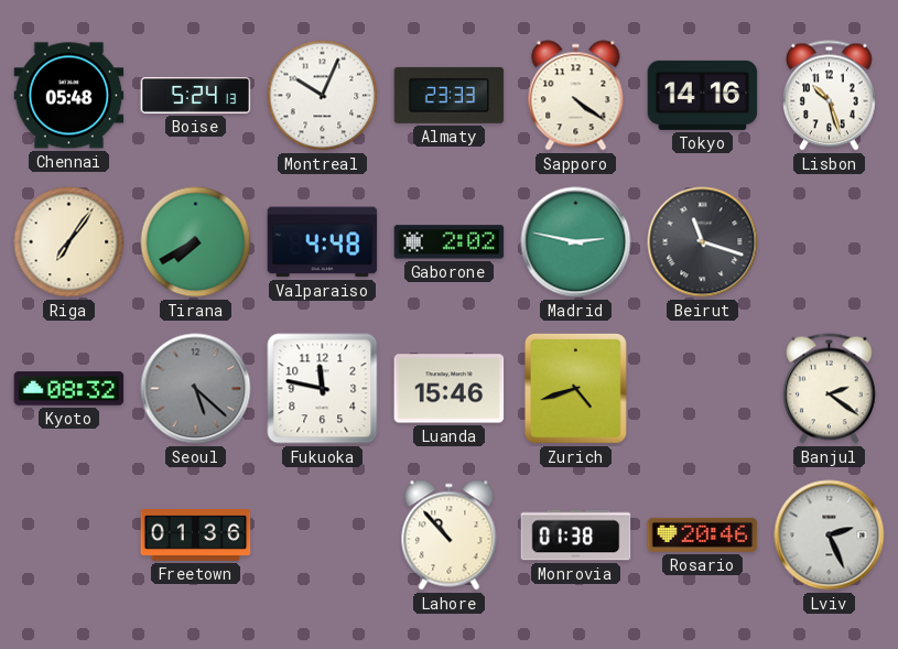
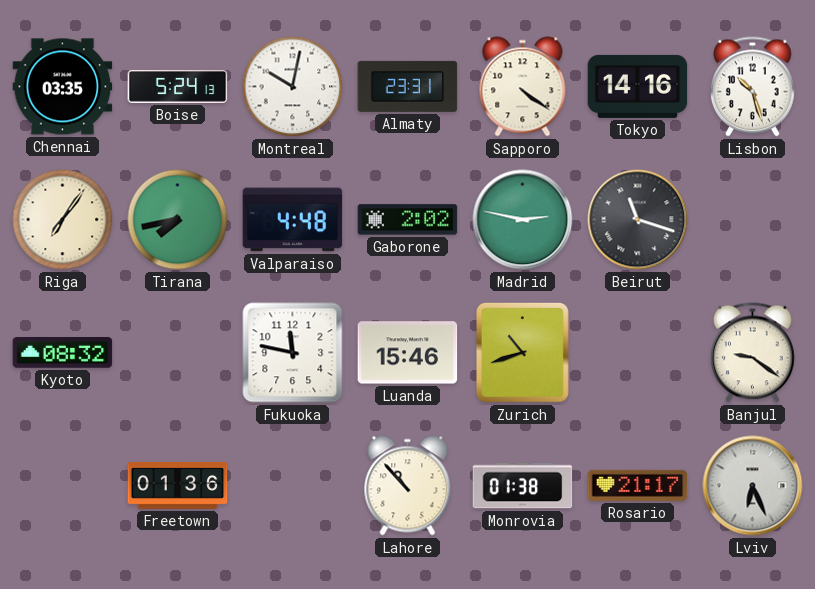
Chennai: 05:48 -> 03:35
Montreal: 10:04 -> 10:02
Almaty: 23:33 -> 23:31
Tirana: 7:40 -> 7:43
Seoul: 5:22 -> none
Zurich: 4:42 -> 10:42
Banjul: 2:21 -> 9:21
Rosario: 20:46 -> 21:17
Lviv: 2:26 -> 6:26
